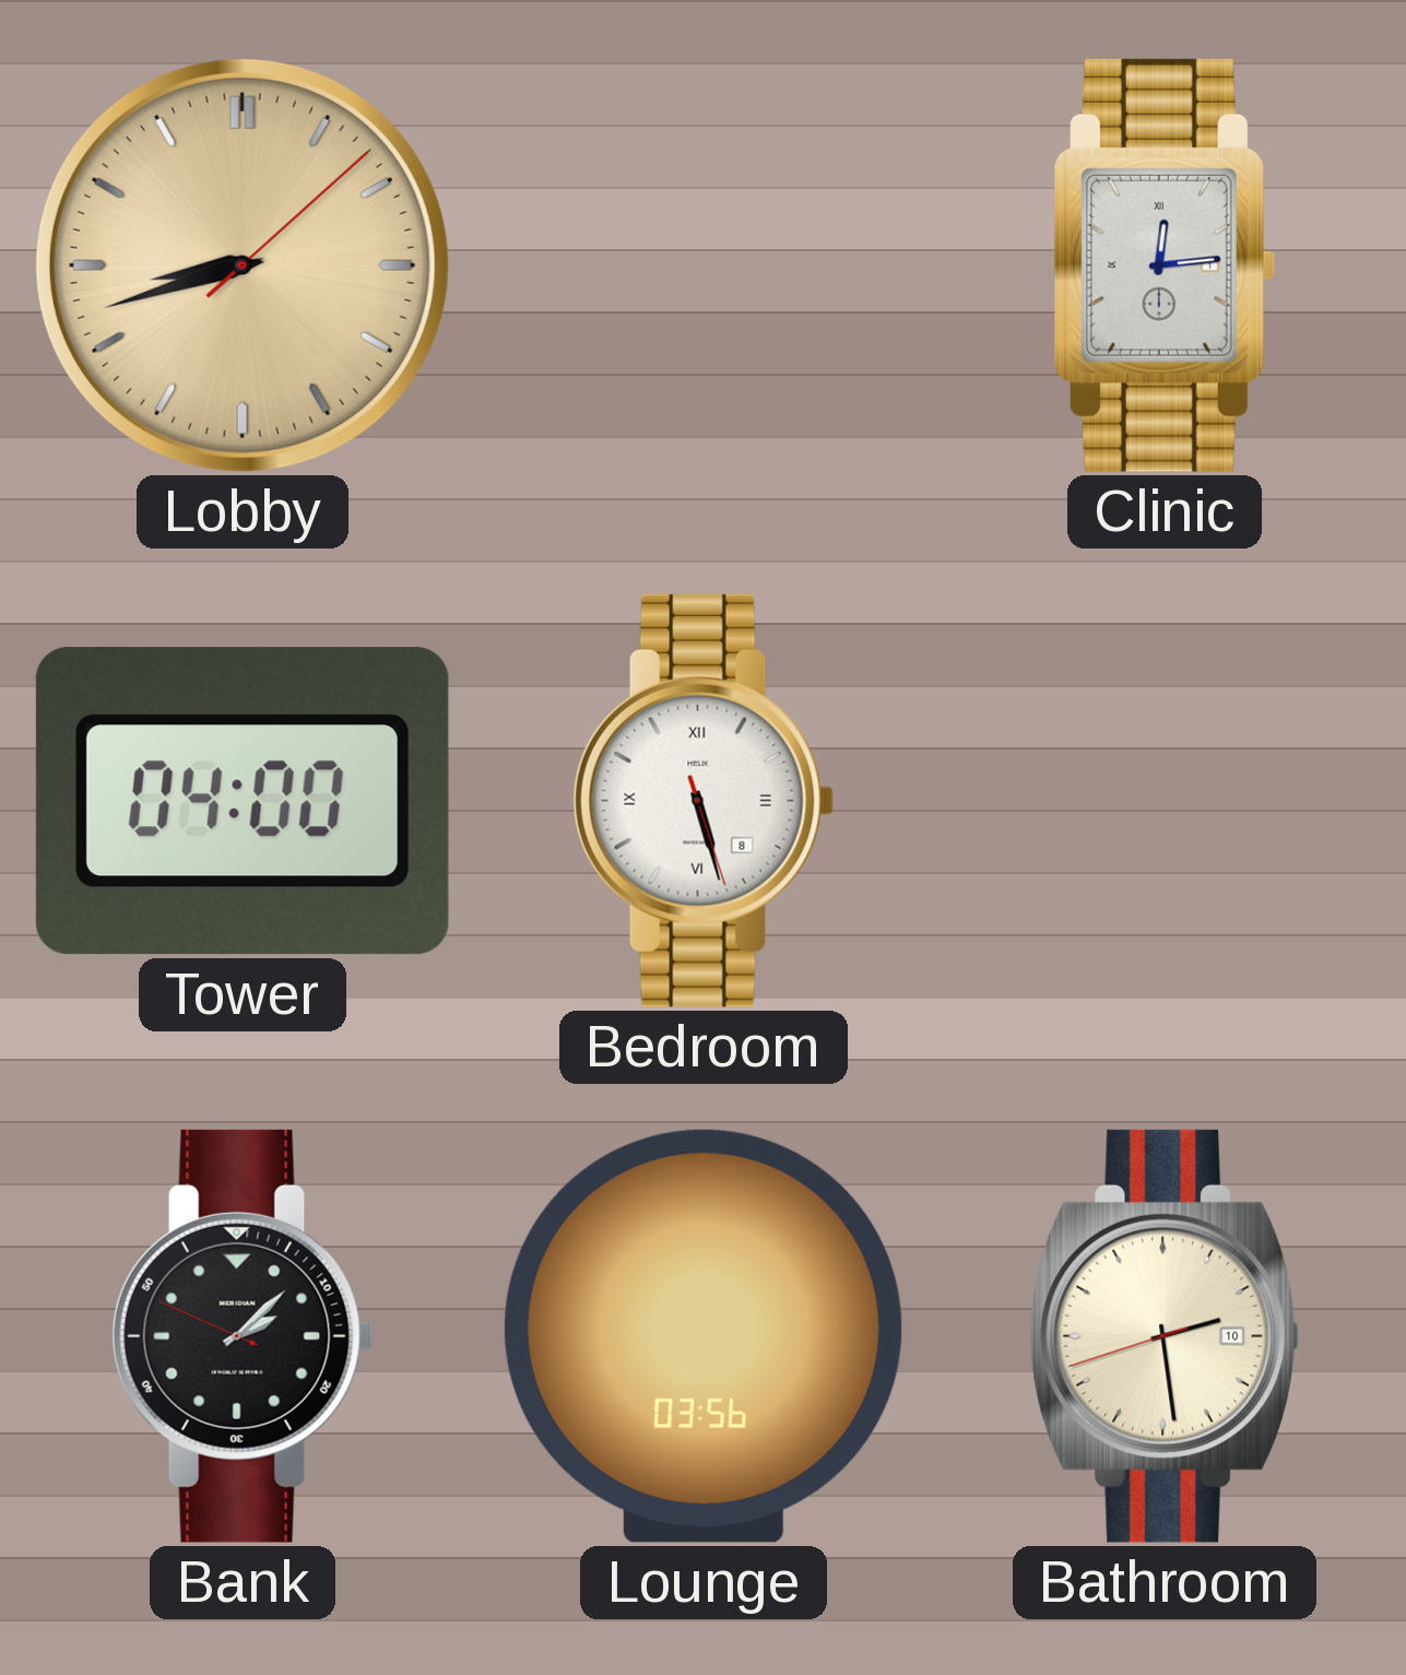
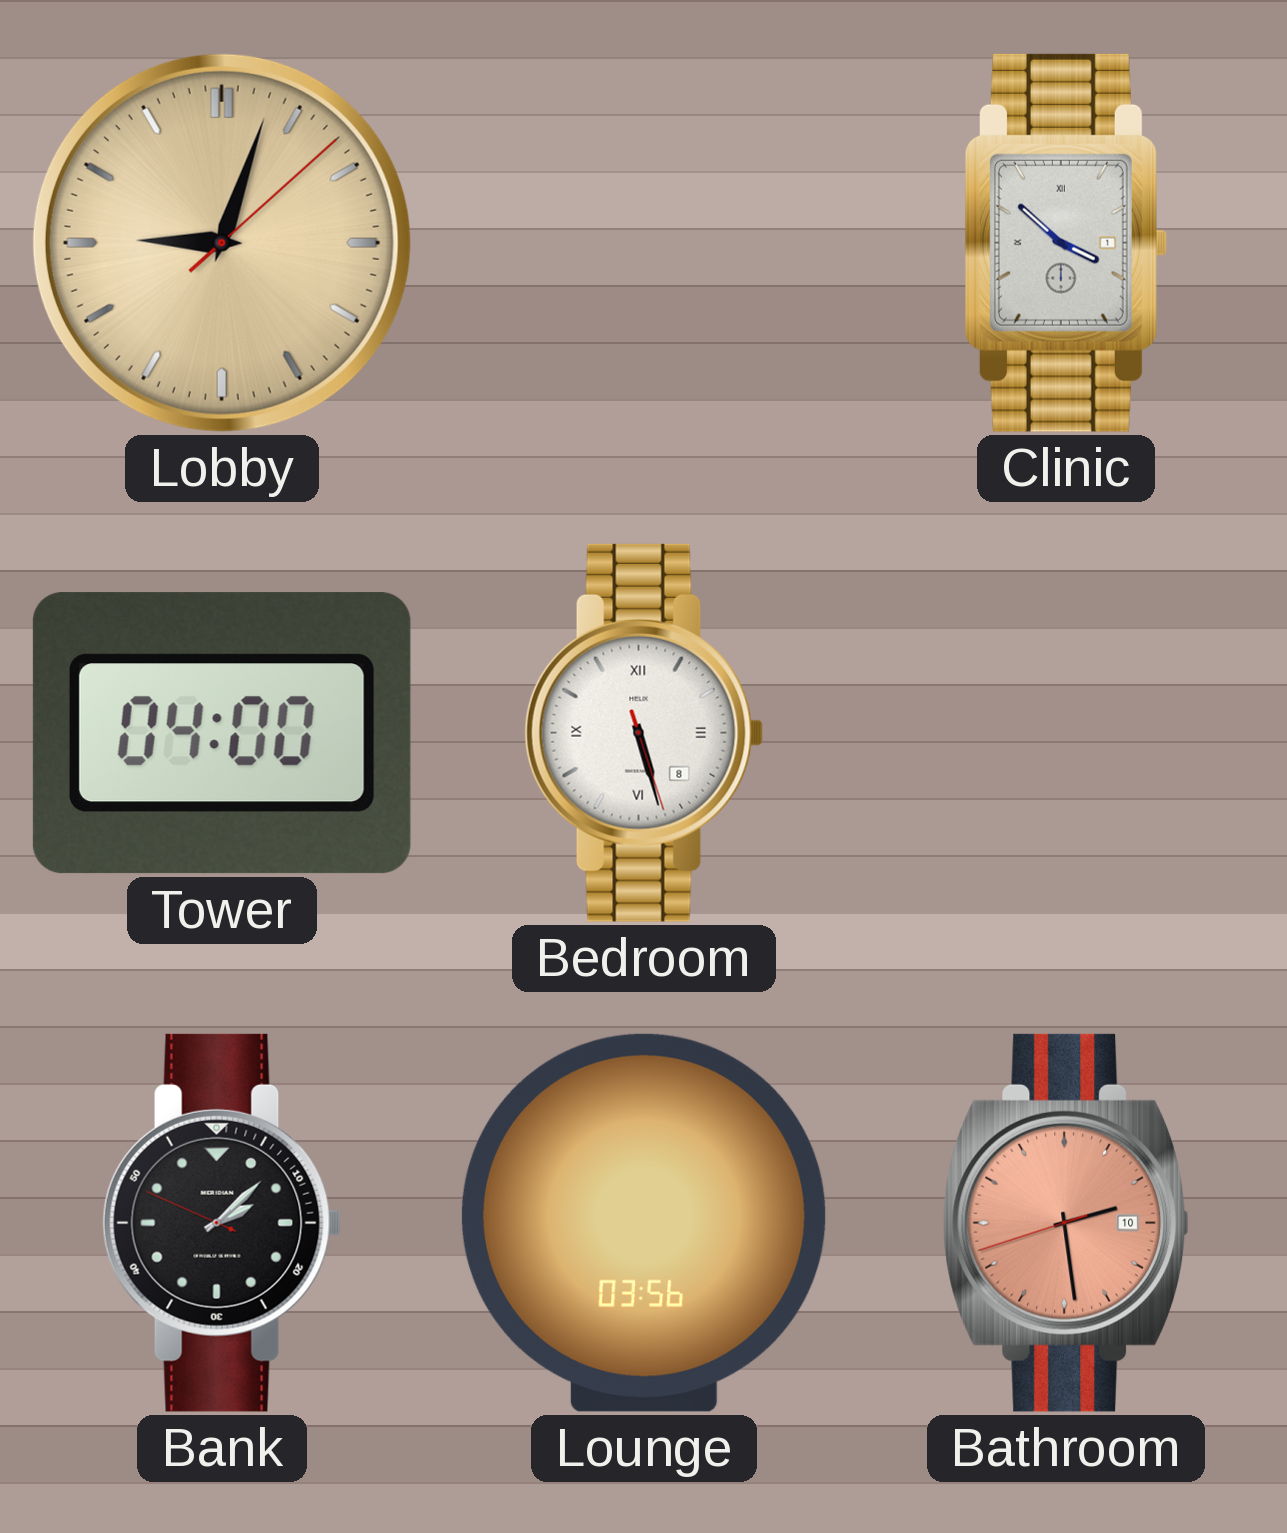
Lobby: 8:42 -> 9:03
Clinic: 12:14 -> 3:52
Bathroom dial: cream -> salmon
